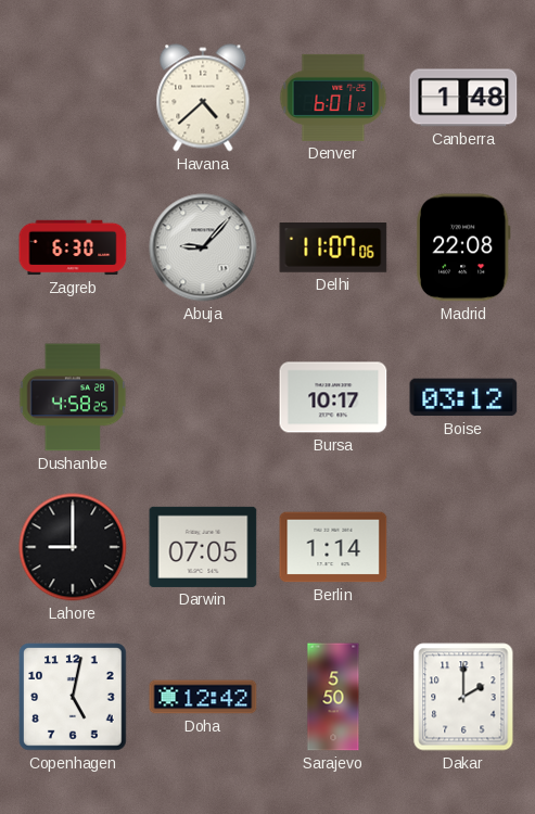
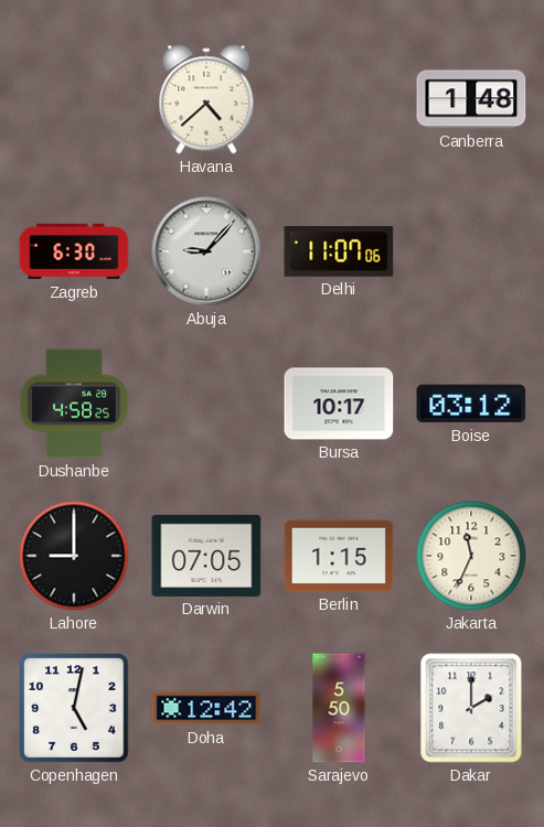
Denver: 6:01 -> none
Madrid: 22:08 -> none
Berlin: 1:14 -> 1:15
Jakarta: none -> 11:34
